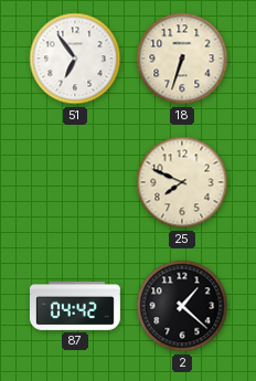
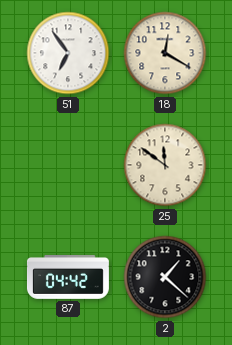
18: 6:33 -> 12:20
25: 7:49 -> 11:51
